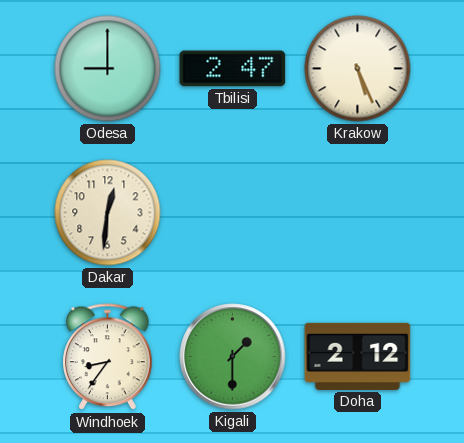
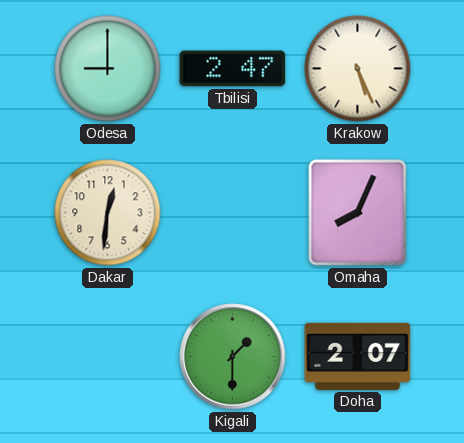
Omaha: none -> 8:04
Windhoek: 8:36 -> none
Doha: 2:12 -> 2:07
